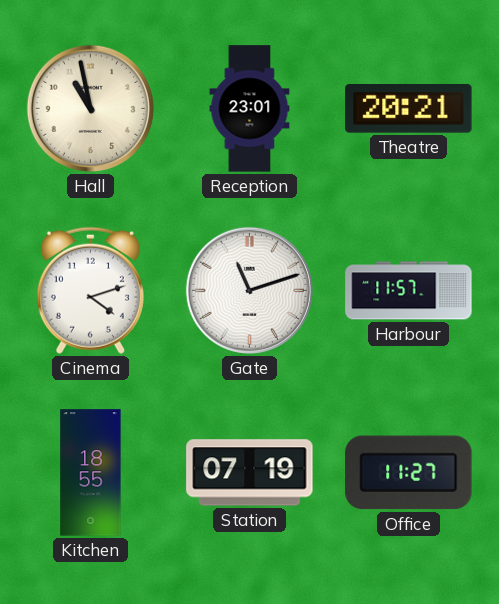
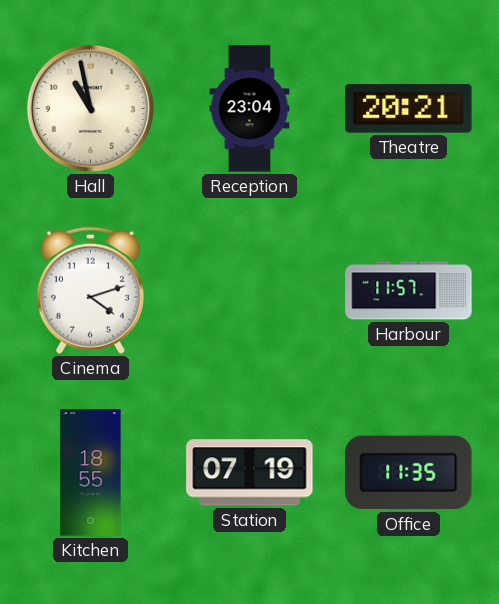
Reception: 23:01 -> 23:04
Gate: 11:12 -> none
Office: 11:27 -> 11:35
